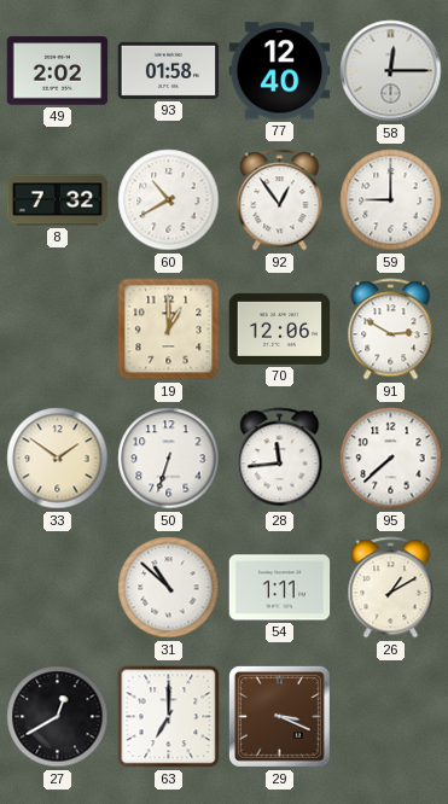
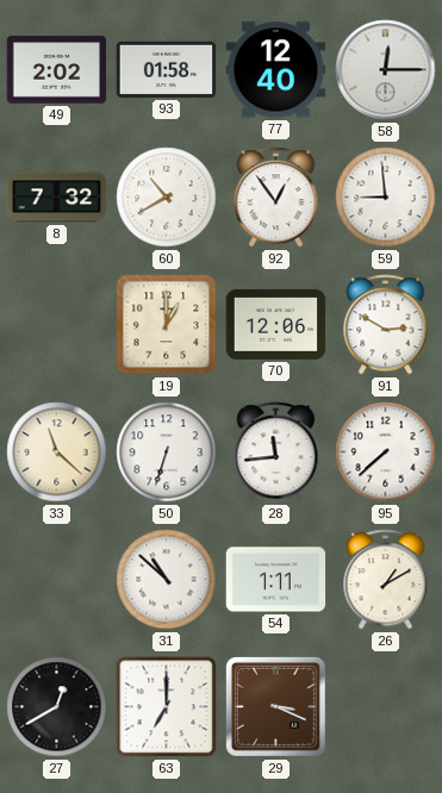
59: 9:00 -> 8:59
33: 1:51 -> 11:22
